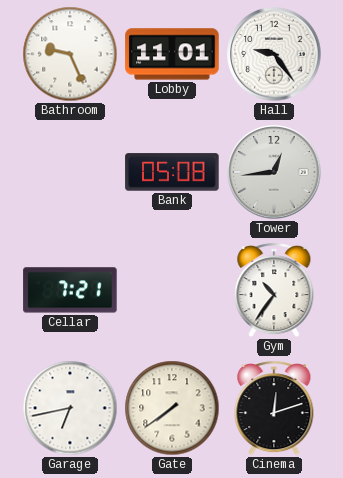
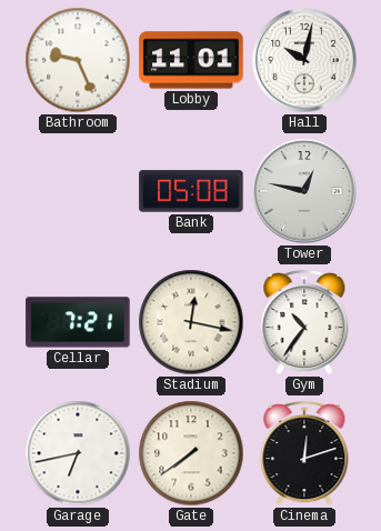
Hall: 9:24 -> 10:02
Tower: 12:44 -> 12:47
Stadium: none -> 12:17
